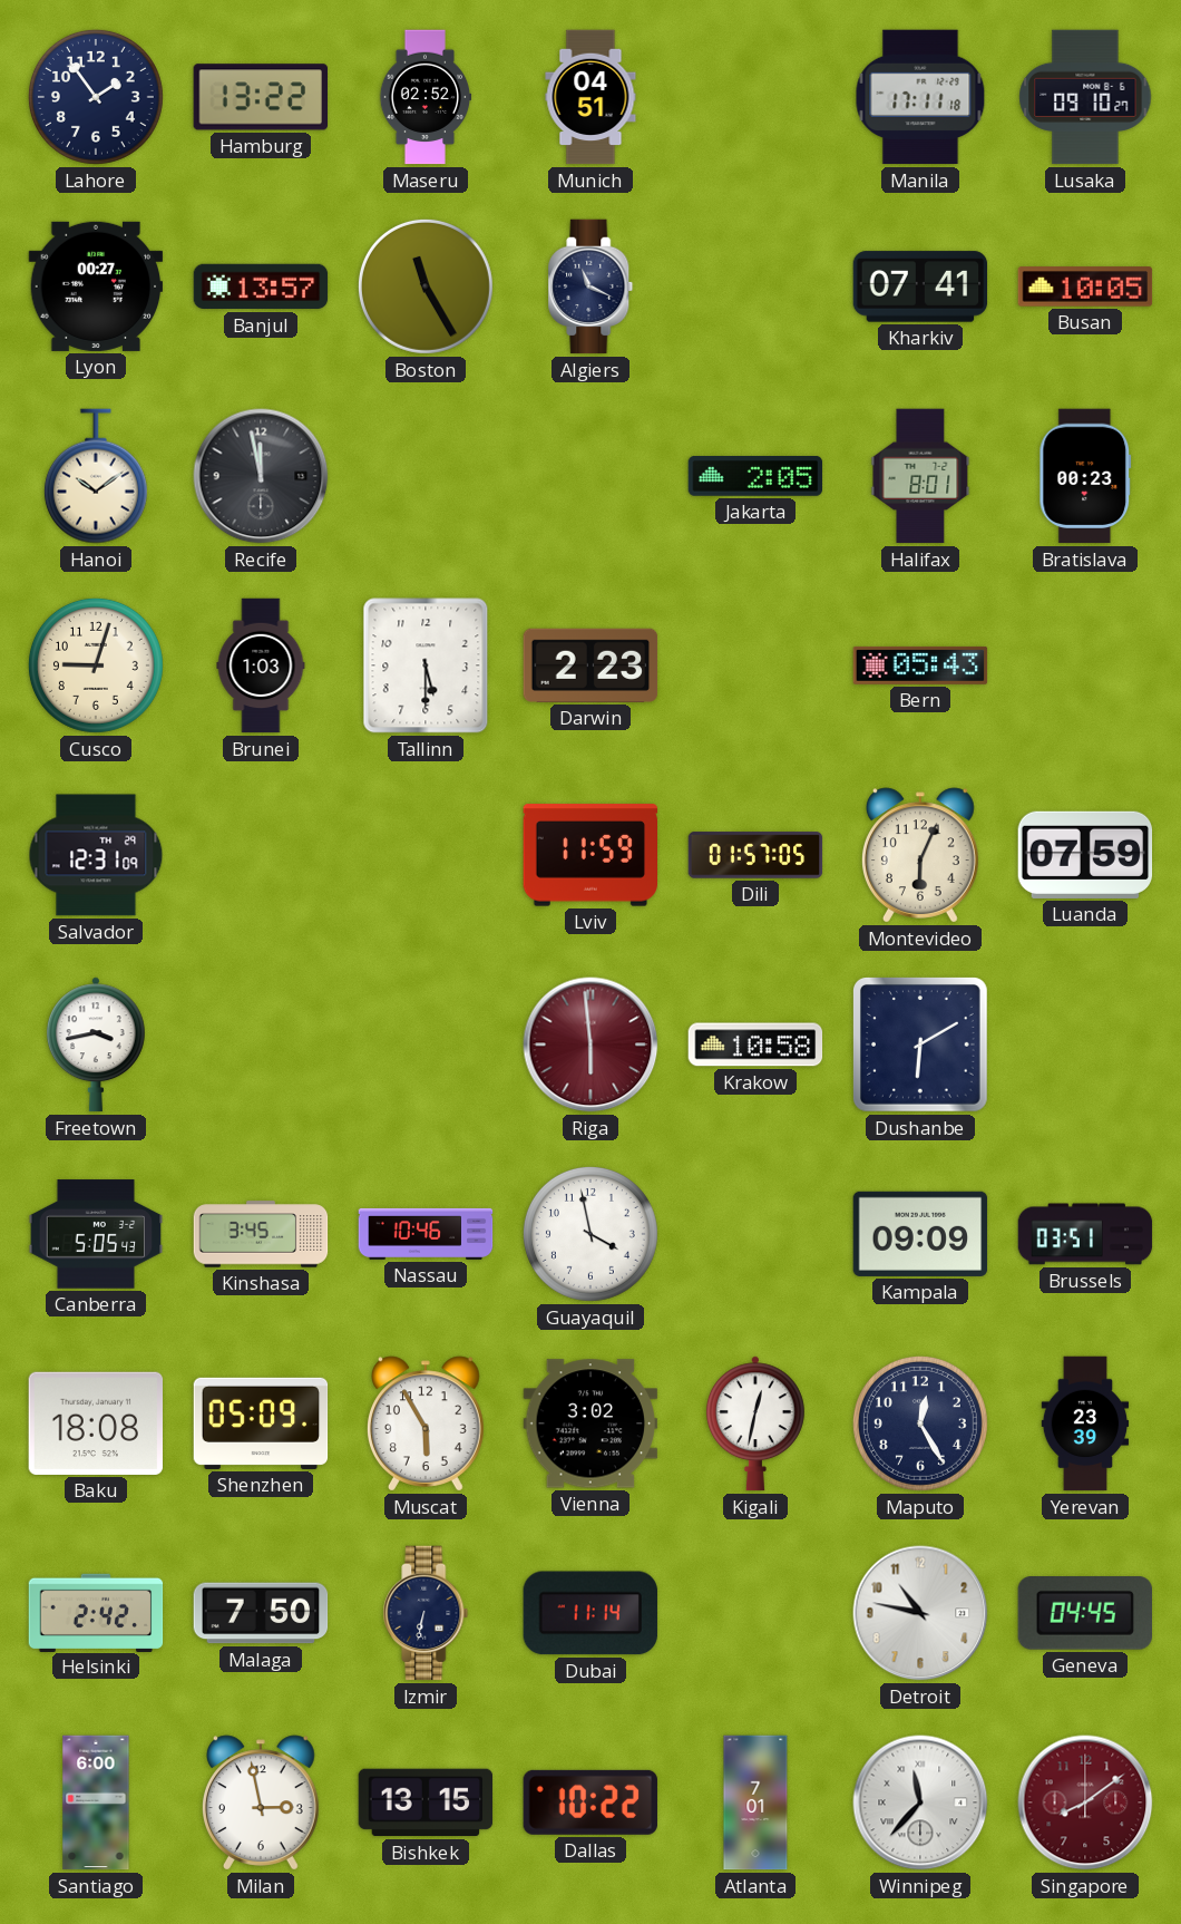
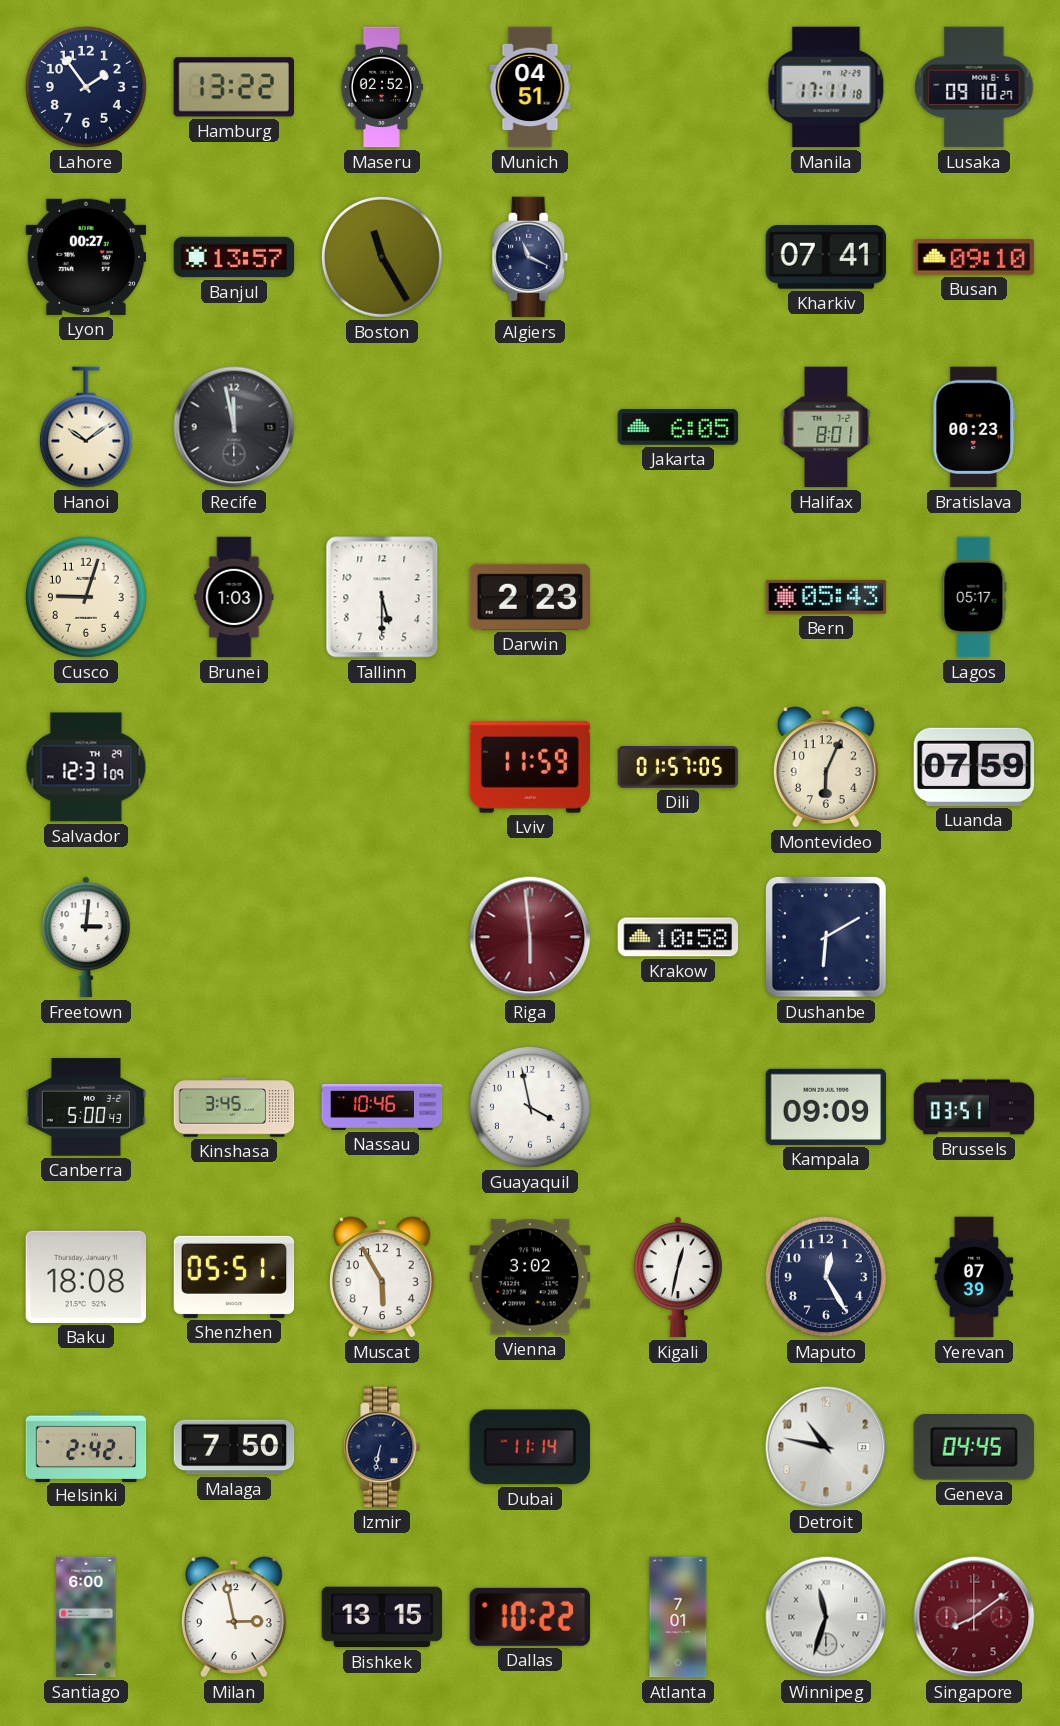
Busan: 10:05 -> 09:10
Jakarta: 2:05 -> 6:05
Lagos: none -> 05:17
Freetown: 3:43 -> 3:01
Canberra: 5:05 -> 5:00
Shenzhen: 05:09 -> 05:51
Yerevan: 23:39 -> 07:39
Winnipeg: 11:37 -> 11:33
